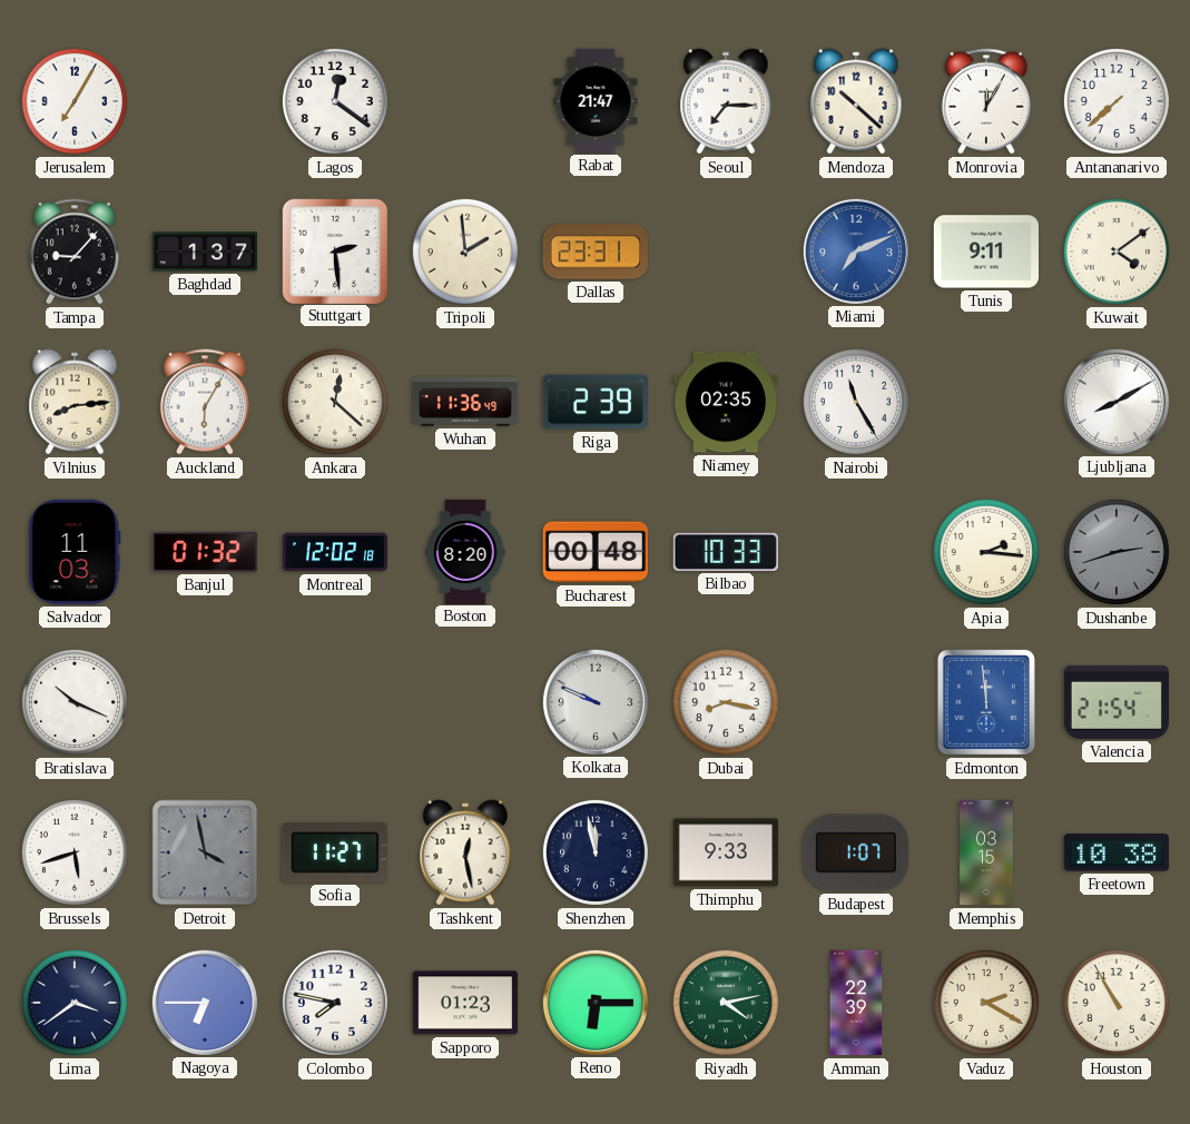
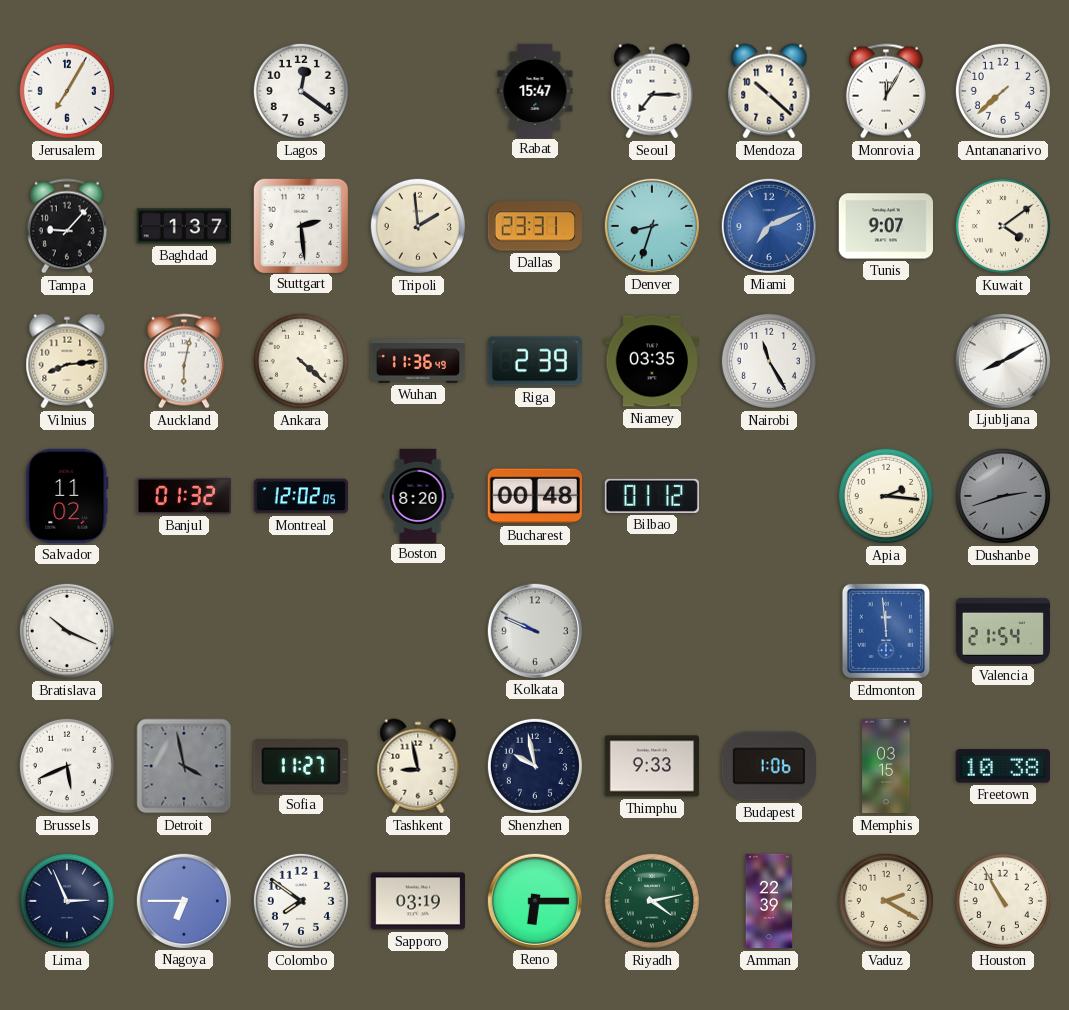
Rabat: 21:47 -> 15:47
Denver: none -> 8:33
Tunis: 9:11 -> 9:07
Auckland: 6:05 -> 6:02
Ankara: 12:22 -> 4:22
Niamey: 02:35 -> 03:35
Salvador: 11:03 -> 11:02
Montreal: 12:02:18 -> 12:02:05
Bilbao: 10:33 -> 01:12
Dubai: 8:17 -> none
Brussels: 5:42 -> 5:41
Tashkent: 12:28 -> 8:58
Shenzhen: 11:58 -> 9:58
Budapest: 1:07 -> 1:06
Lima: 3:39 -> 2:56
Colombo: 7:47 -> 7:51
Sapporo: 01:23 -> 03:19
